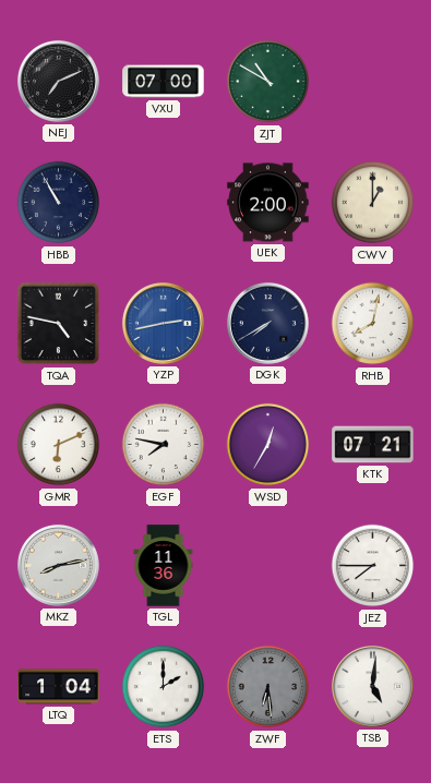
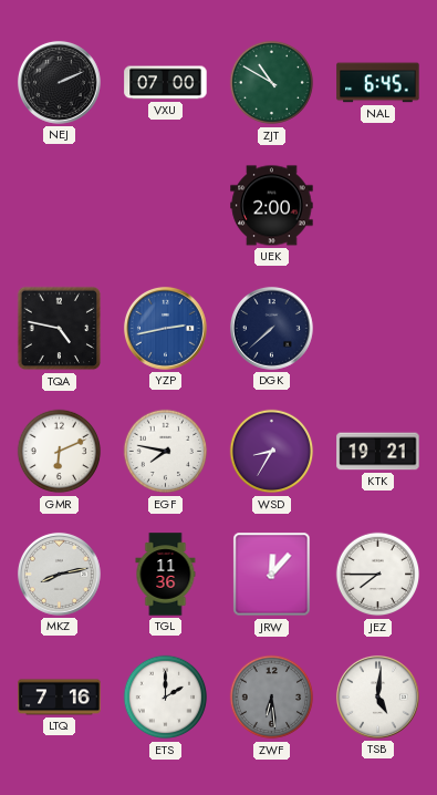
NEJ: 7:11 -> 2:11
NAL: none -> 6:45
HBB: 10:55 -> none
CWV: 1:00 -> none
DGK: 7:40 -> 7:38
RHB: 8:02 -> none
WSD: 12:35 -> 8:35
KTK: 07:21 -> 19:21
JRW: none -> 12:07
LTQ: 1:04 -> 7:16
